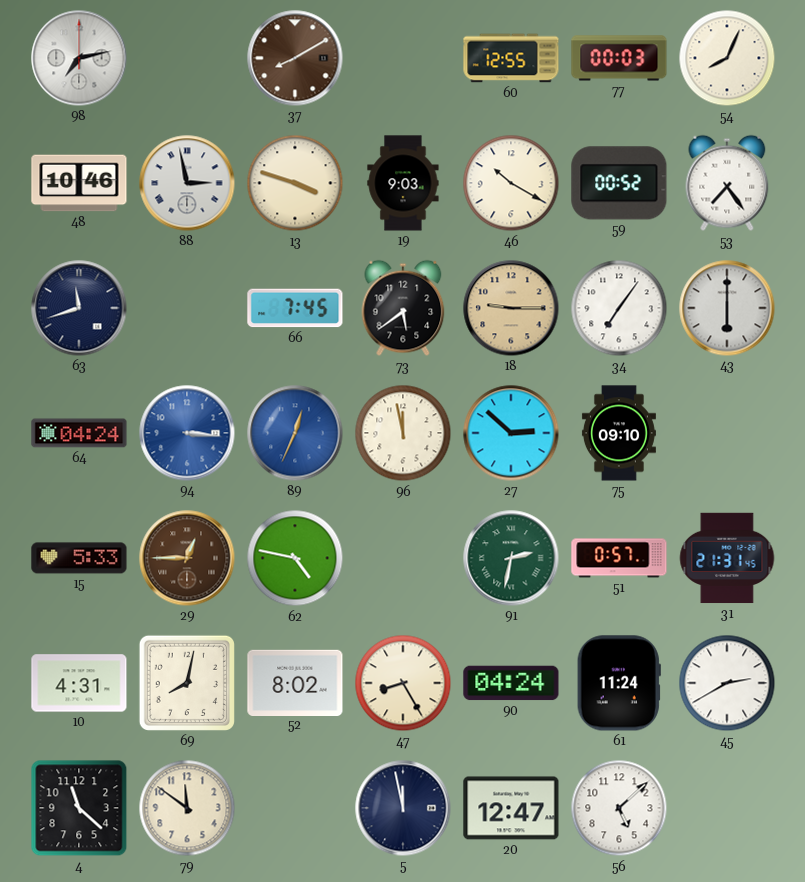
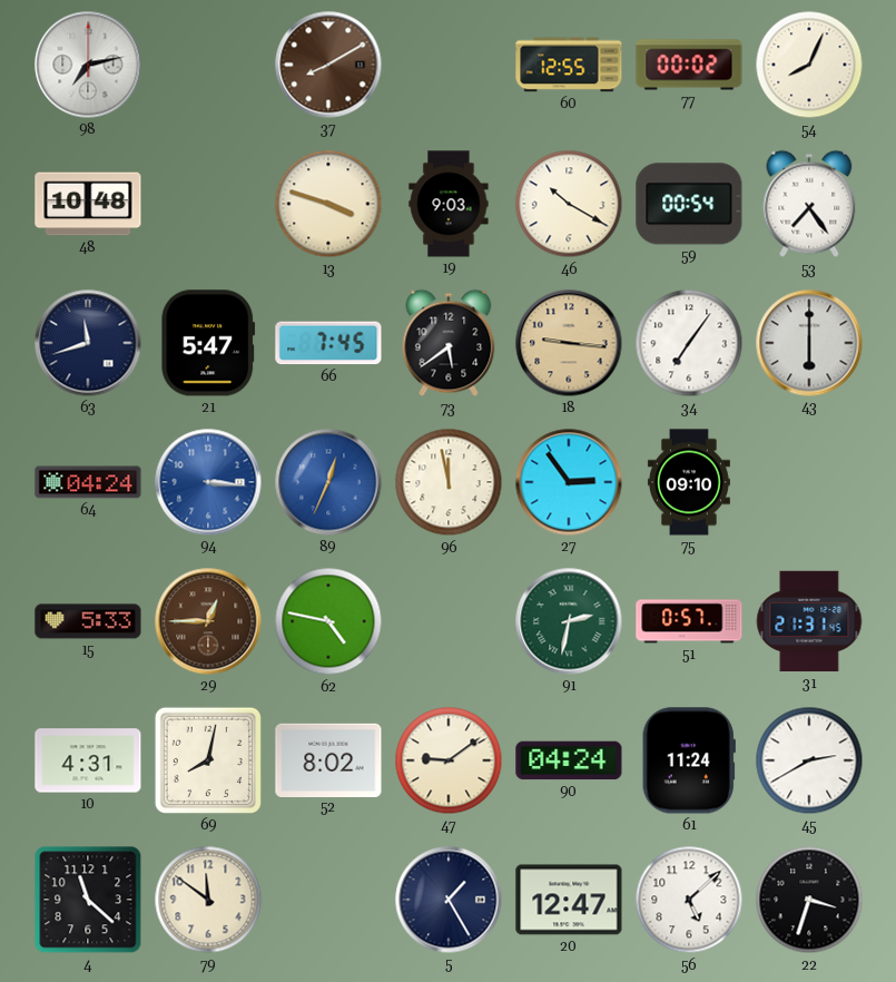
77: 00:03 -> 00:02
48: 10:46 -> 10:48
88: 2:58 -> none
59: 00:52 -> 00:54
21: none -> 5:47
18: 9:15 -> 9:16
27: 2:52 -> 2:54
47: 8:25 -> 9:09
5: 11:58 -> 1:25
22: none -> 3:33
